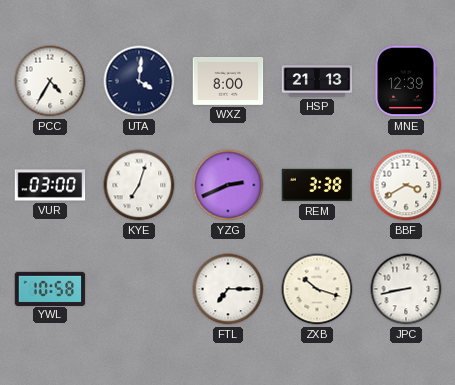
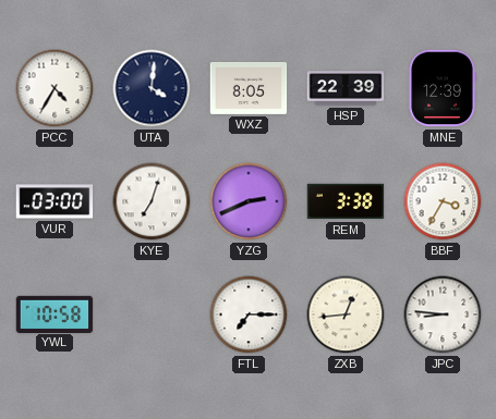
WXZ: 8:00 -> 8:05
HSP: 21:13 -> 22:39
BBF: 3:40 -> 3:35
ZXB: 10:18 -> 12:44
JPC: 8:43 -> 8:46
